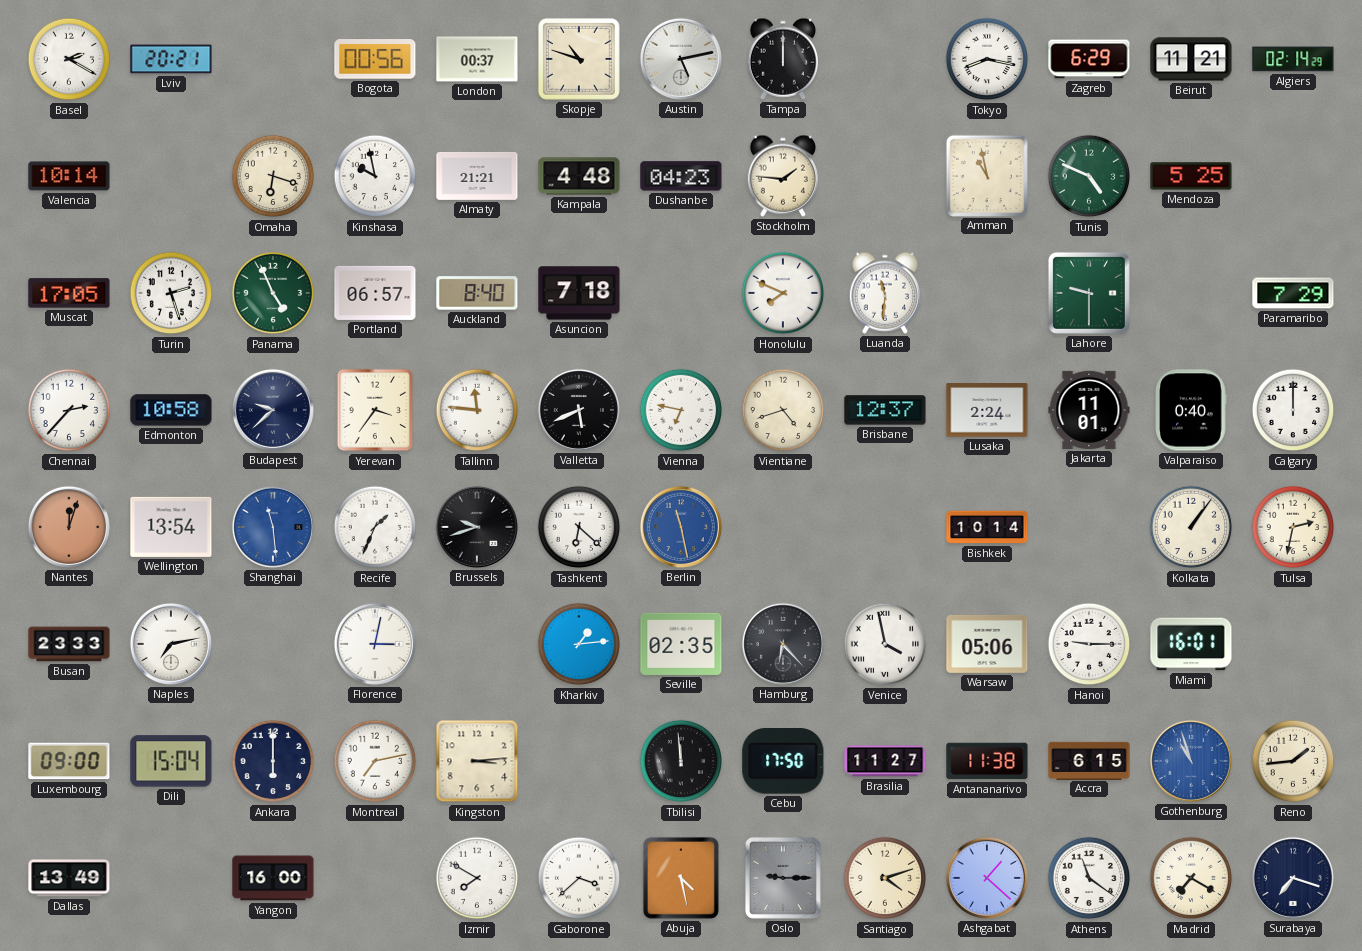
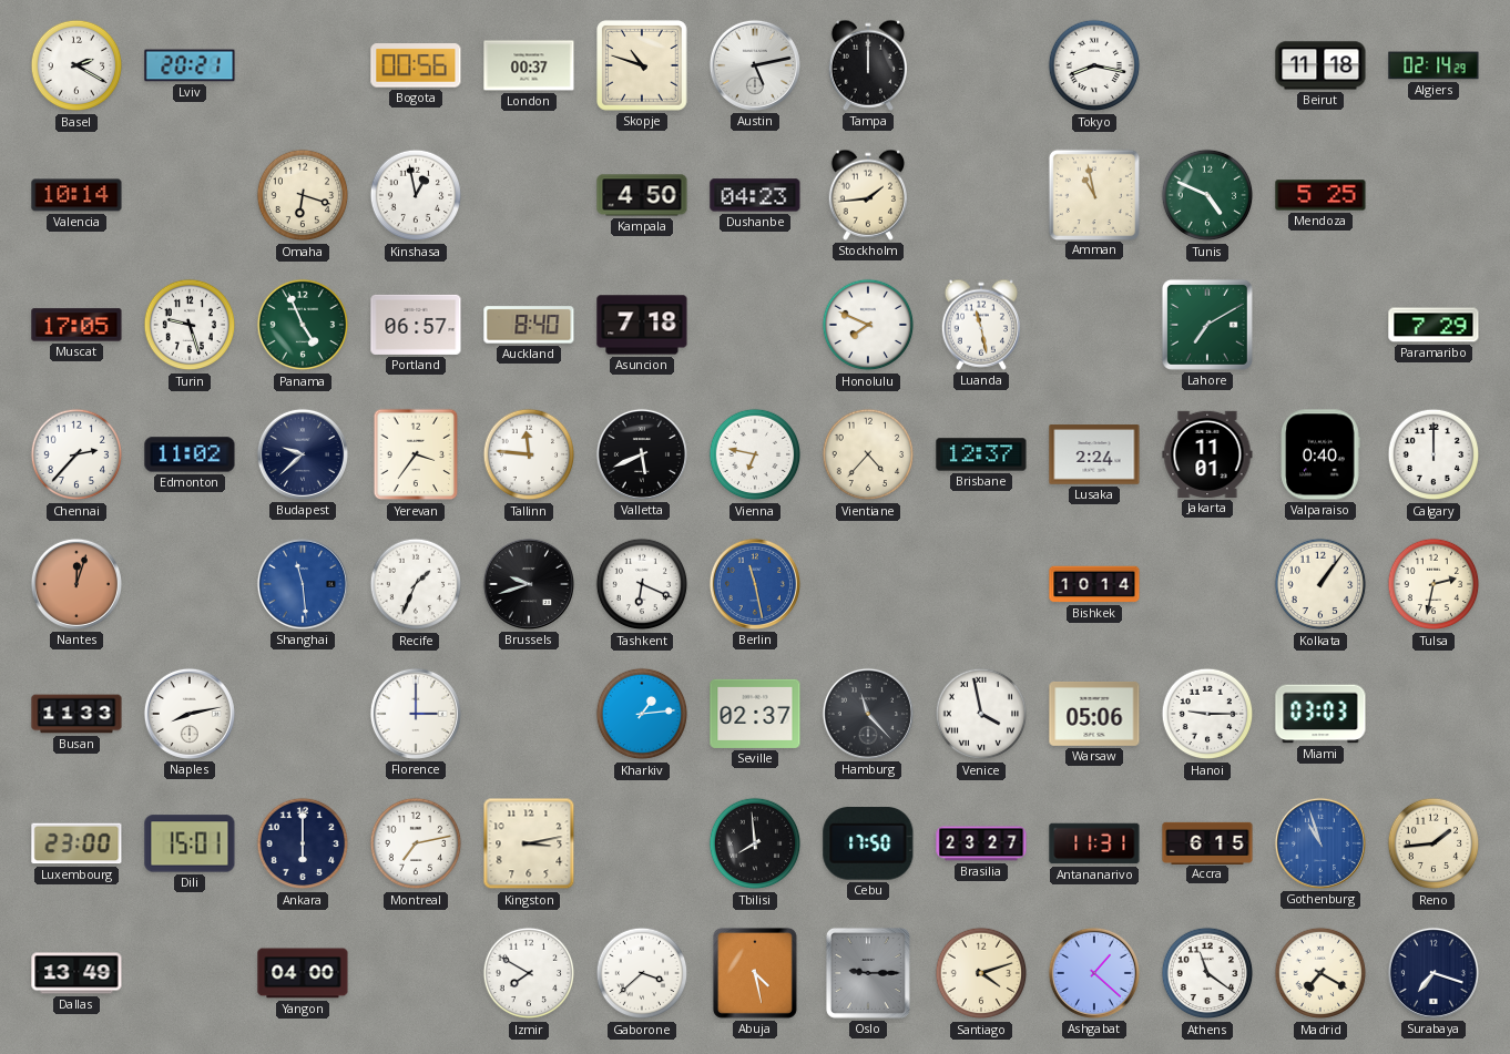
Zagreb: 6:29 -> none
Beirut: 11:21 -> 11:18
Kinshasa: 9:58 -> 12:58
Almaty: 21:21 -> none
Kampala: 4:48 -> 4:50
Stockholm: 1:46 -> 1:44
Turin: 2:27 -> 9:27
Luanda: 11:31 -> 11:28
Lahore: 9:30 -> 7:10
Edmonton: 10:58 -> 11:02
Vientiane: 4:42 -> 4:37
Wellington: 13:54 -> none
Tashkent: 6:22 -> 6:19
Busan: 23:33 -> 11:33
Naples: 7:13 -> 8:13
Florence: 3:02 -> 3:00
Seville: 02:35 -> 02:37
Hamburg: 6:23 -> 11:23
Miami: 16:01 -> 03:03
Luxembourg: 09:00 -> 23:00
Dili: 15:04 -> 15:01
Kingston: 3:14 -> 3:13
Tbilisi: 11:59 -> 7:59
Brasilia: 11:27 -> 23:27
Antananarivo: 11:38 -> 11:31
Yangon: 16:00 -> 04:00
